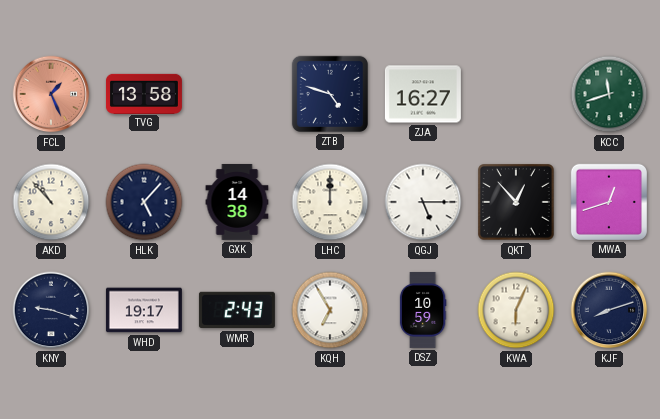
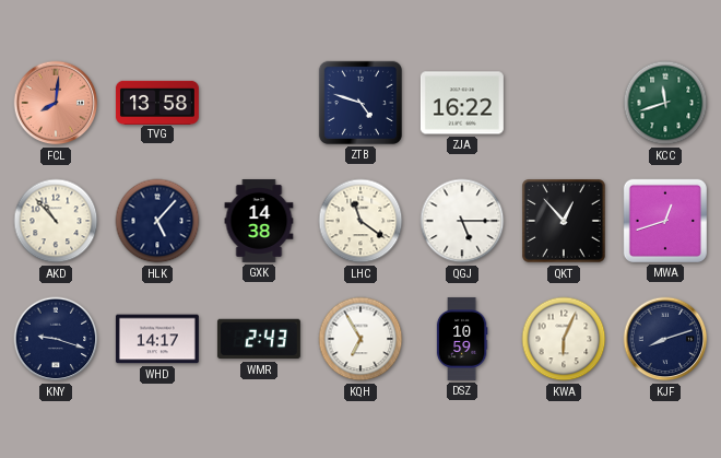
FCL: 1:26 -> 8:01
ZJA: 16:27 -> 16:22
LHC: 12:00 -> 11:21
WHD: 19:17 -> 14:17
